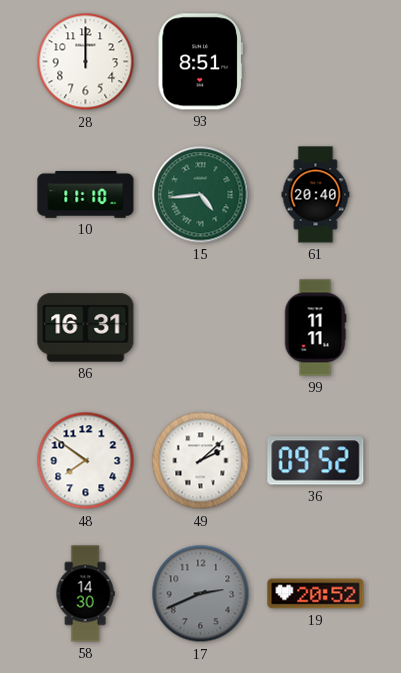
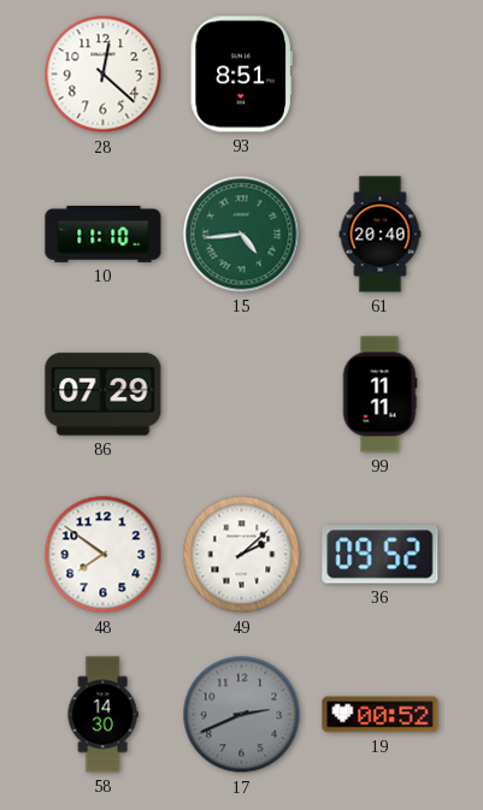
28: 12:00 -> 12:22
86: 16:31 -> 07:29
19: 20:52 -> 00:52
